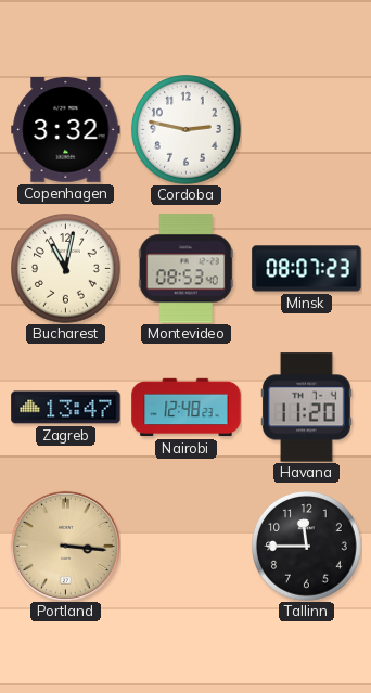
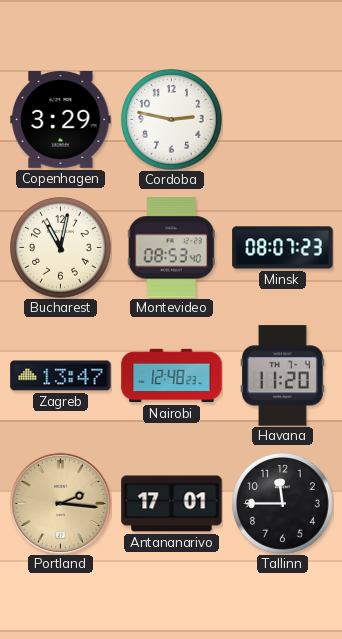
Copenhagen: 3:32 -> 3:29
Portland: 3:16 -> 2:16
Antananarivo: none -> 17:01
